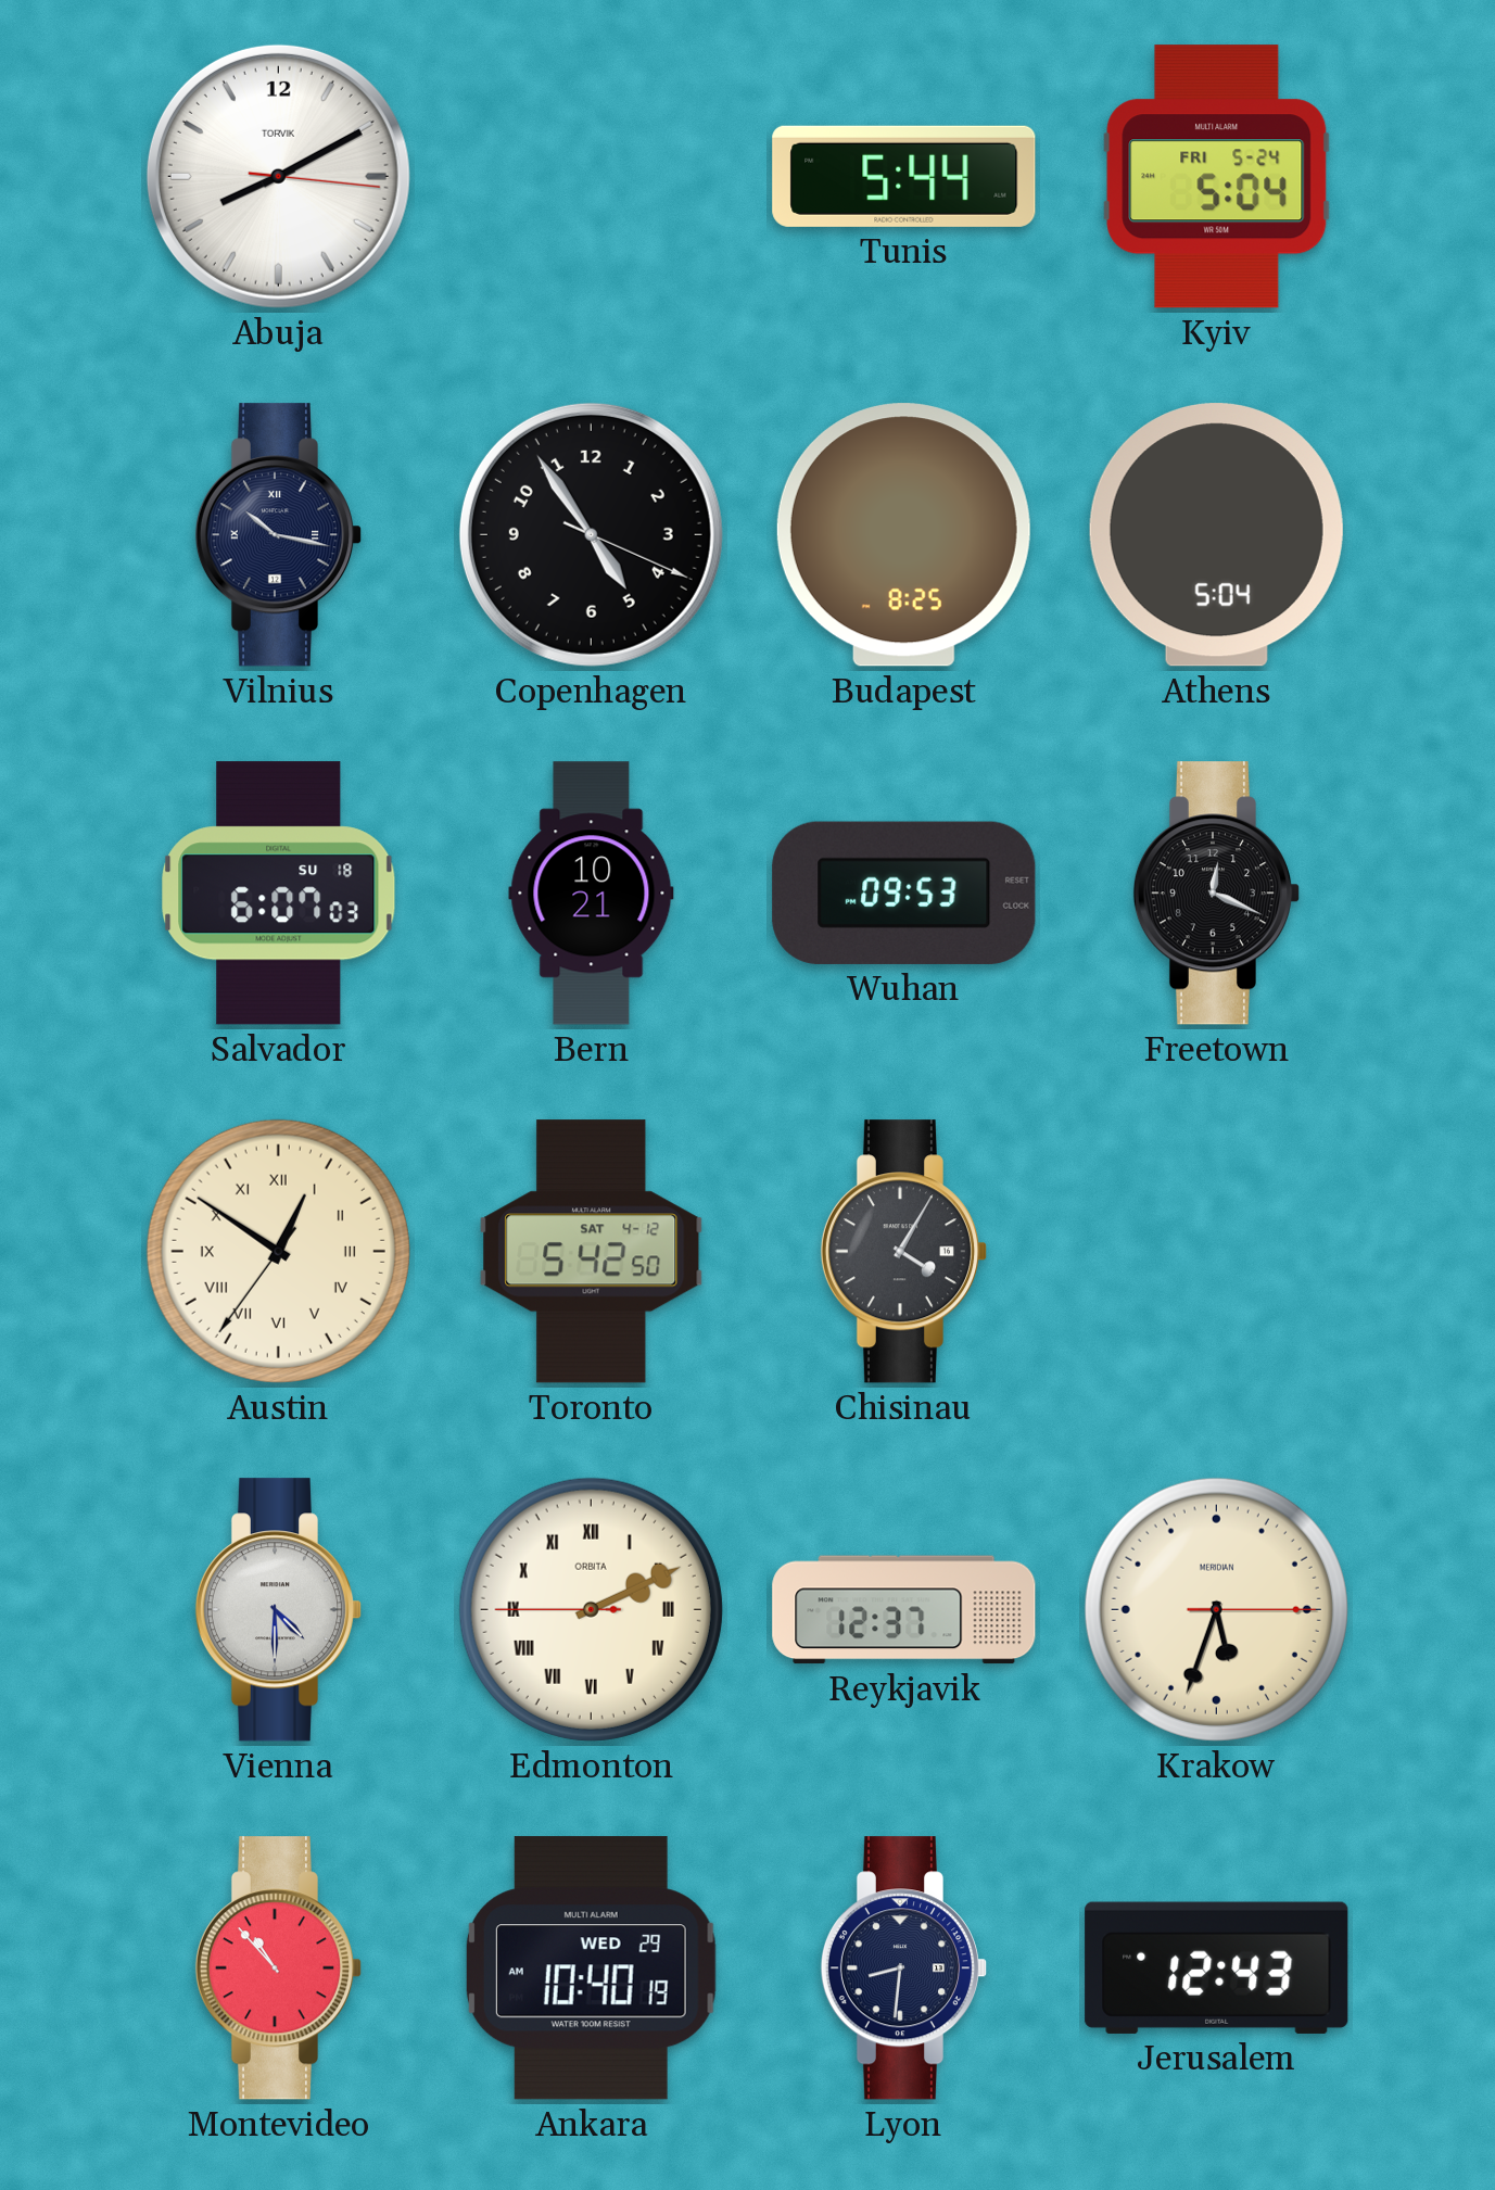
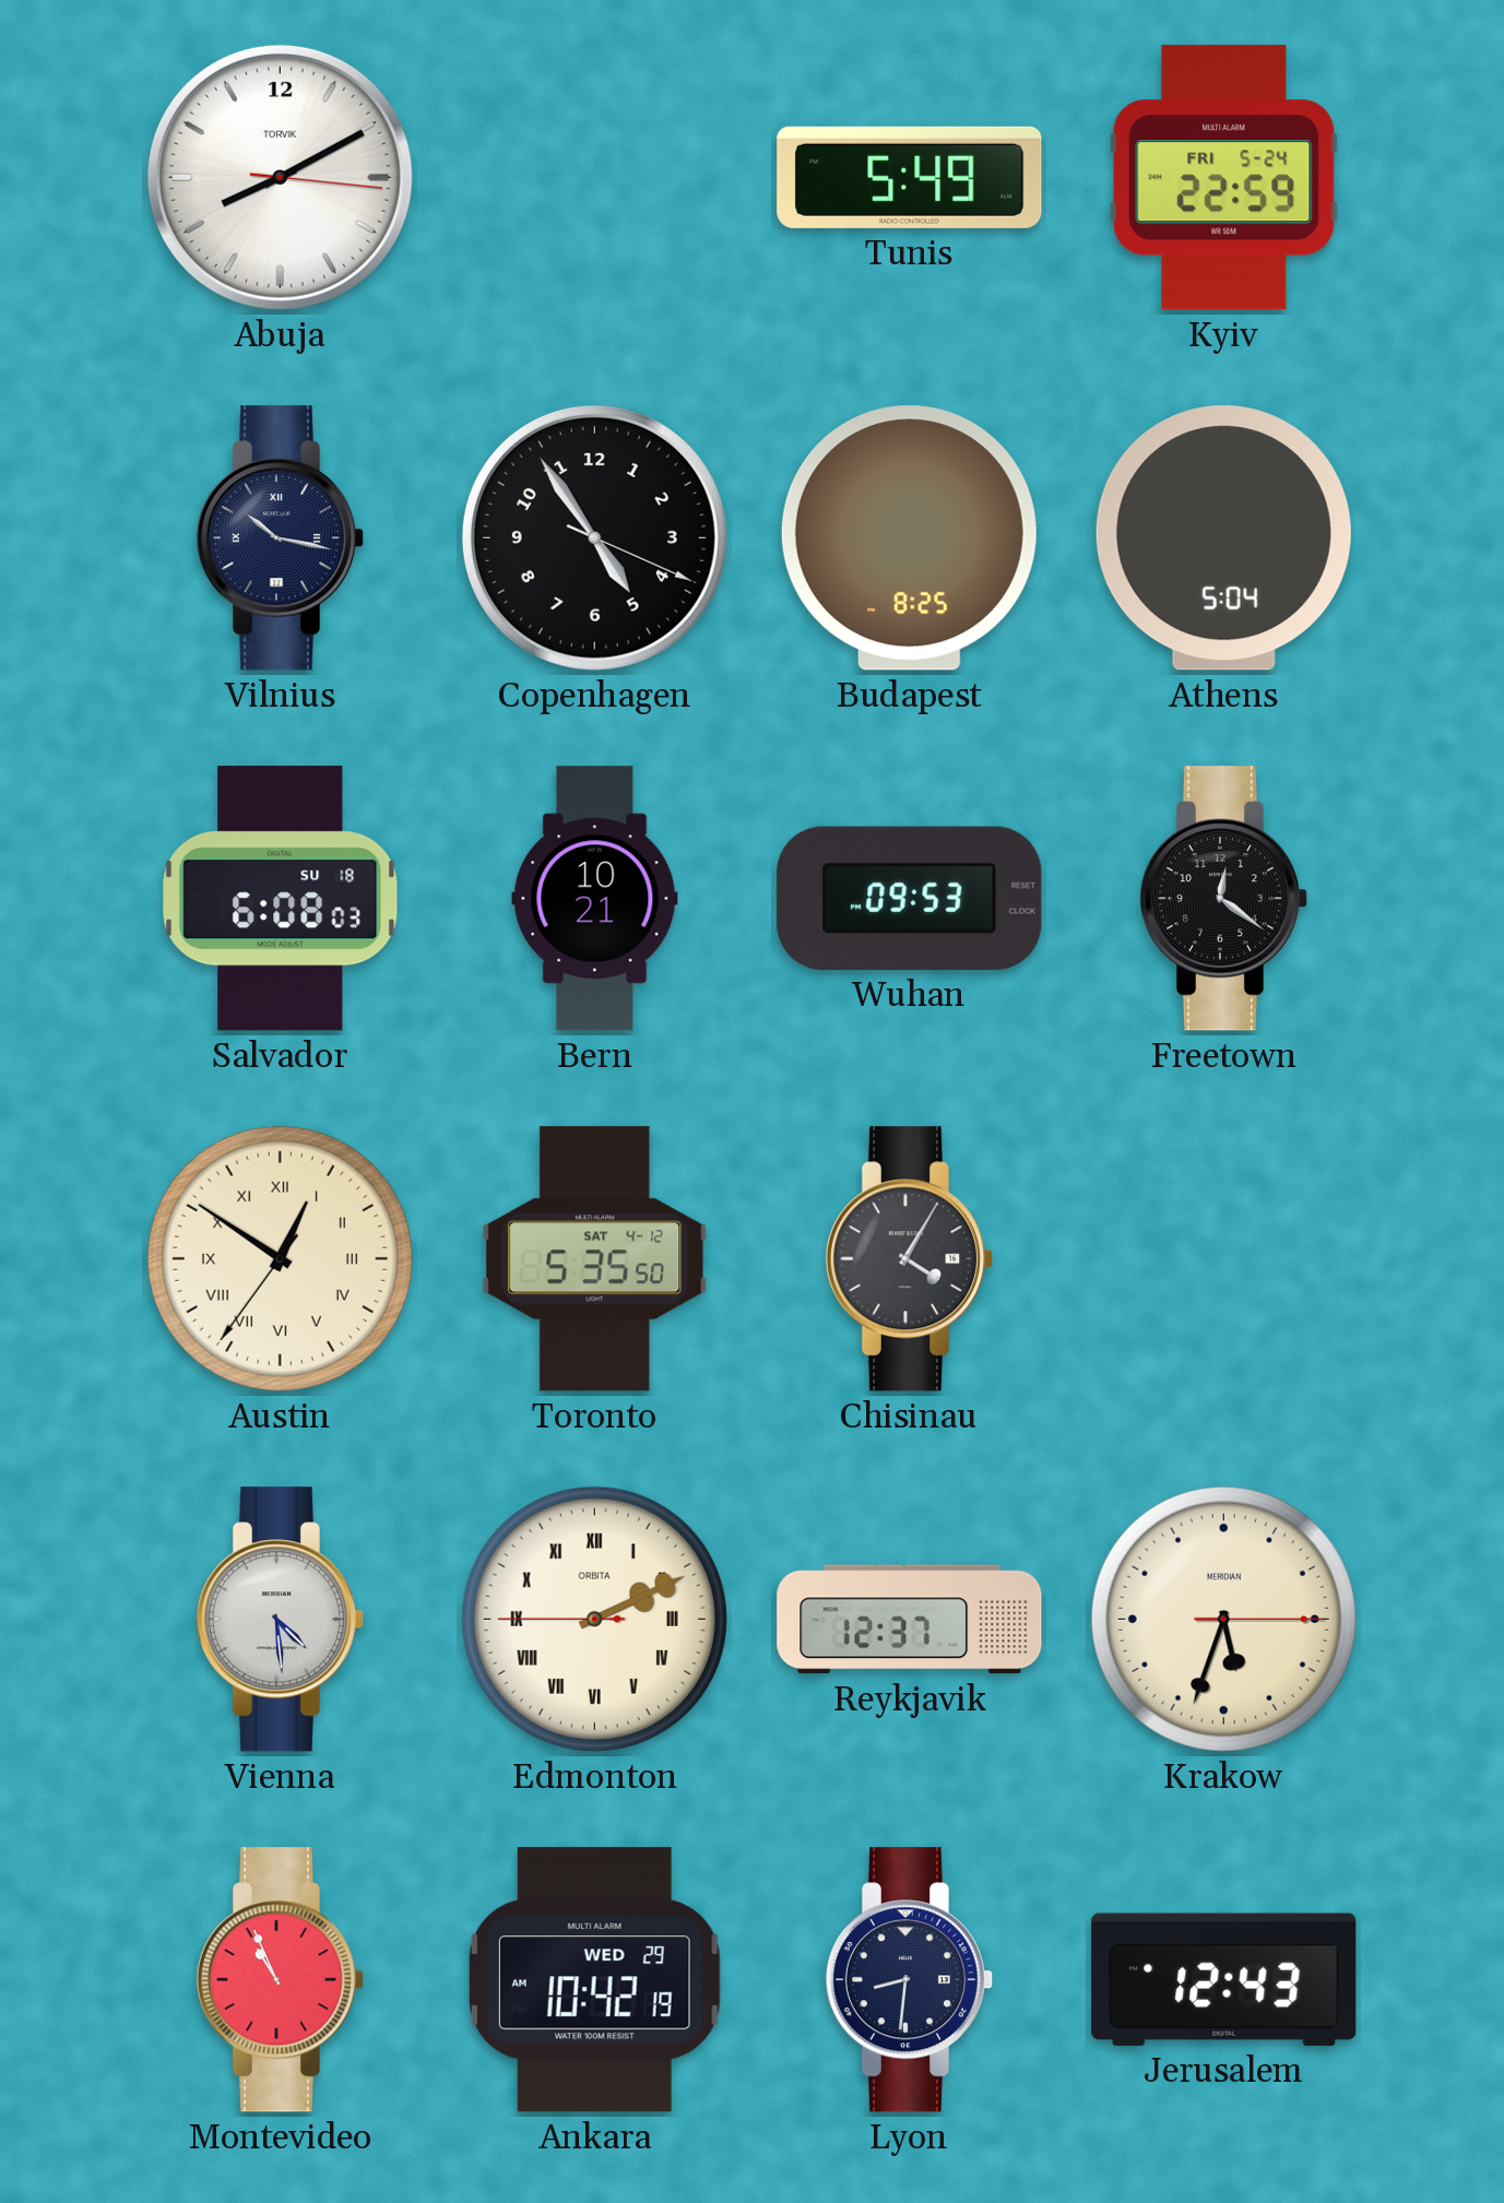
Tunis: 5:44 -> 5:49
Kyiv: 5:04 -> 22:59
Salvador: 6:07 -> 6:08
Freetown: 12:19 -> 12:21
Toronto: 5:42 -> 5:35
Vienna: 4:30 -> 4:29
Montevideo: 10:53 -> 10:56
Ankara: 10:40 -> 10:42
